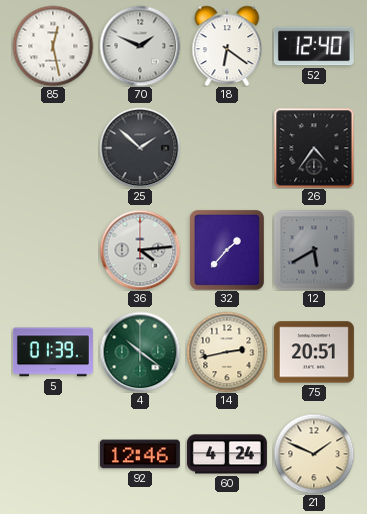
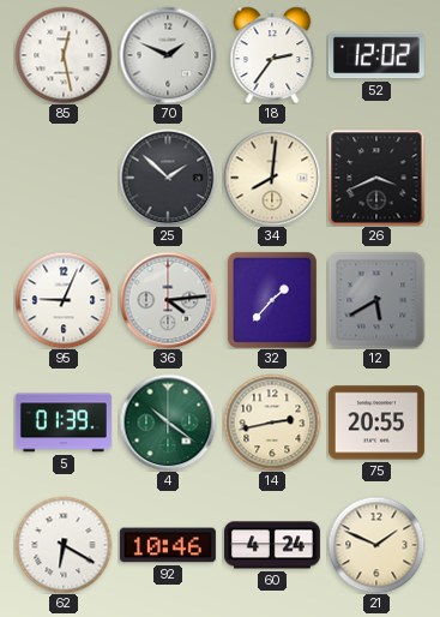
18: 6:21 -> 2:36
52: 12:40 -> 12:02
34: none -> 8:01
26: 4:36 -> 3:41
95: none -> 9:04
75: 20:51 -> 20:55
62: none -> 6:20
92: 12:46 -> 10:46
